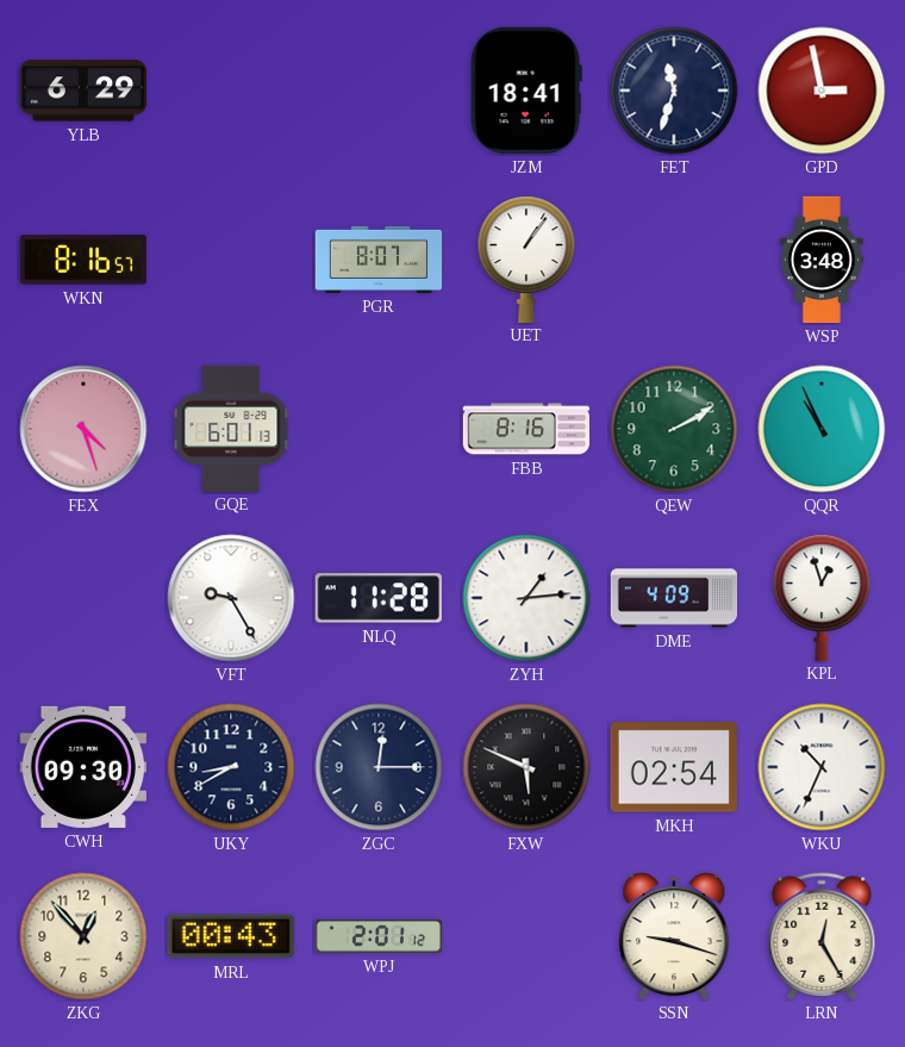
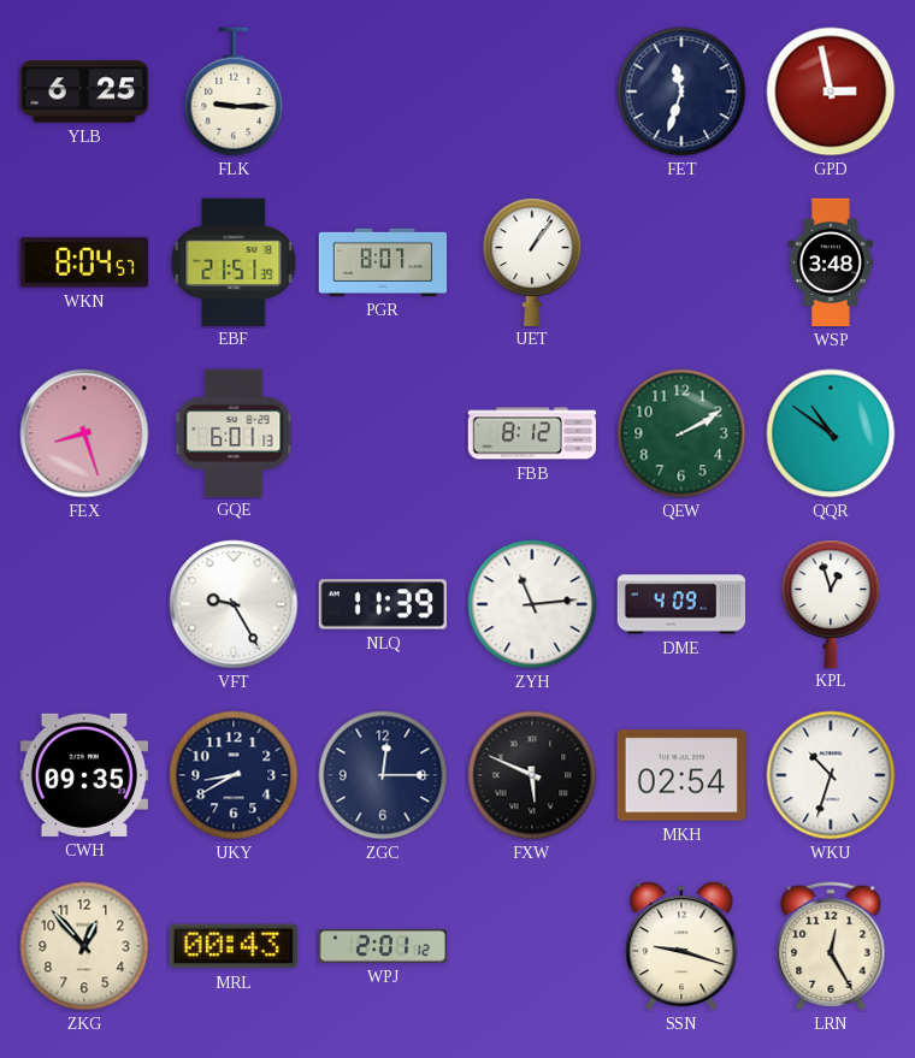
YLB: 6:29 -> 6:25
FLK: none -> 9:15
JZM: 18:41 -> none
WKN: 8:16 -> 8:04
EBF: none -> 21:51
FEX: 4:27 -> 8:27
FBB: 8:16 -> 8:12
QQR: 10:56 -> 10:51
NLQ: 11:28 -> 11:39
ZYH: 1:14 -> 11:14
CWH: 09:30 -> 09:35
WKU: 10:34 -> 10:33
